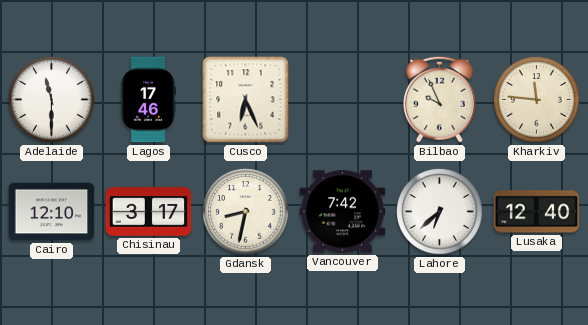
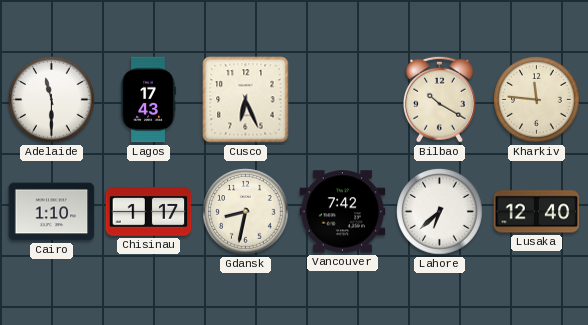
Lagos: 17:46 -> 17:43
Bilbao: 9:56 -> 10:20
Cairo: 12:10 -> 1:10
Chisinau: 3:17 -> 1:17
